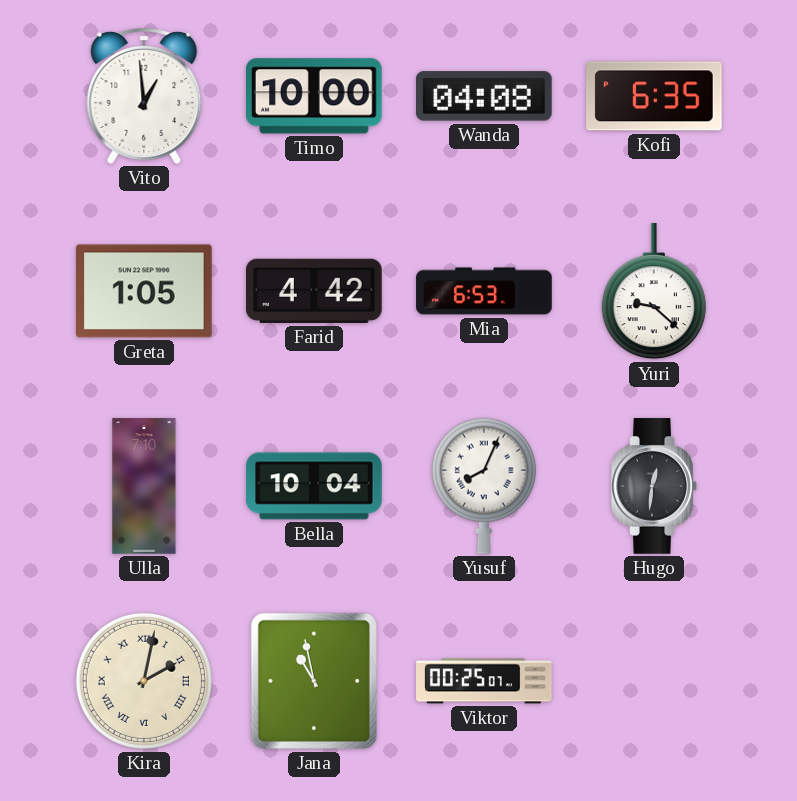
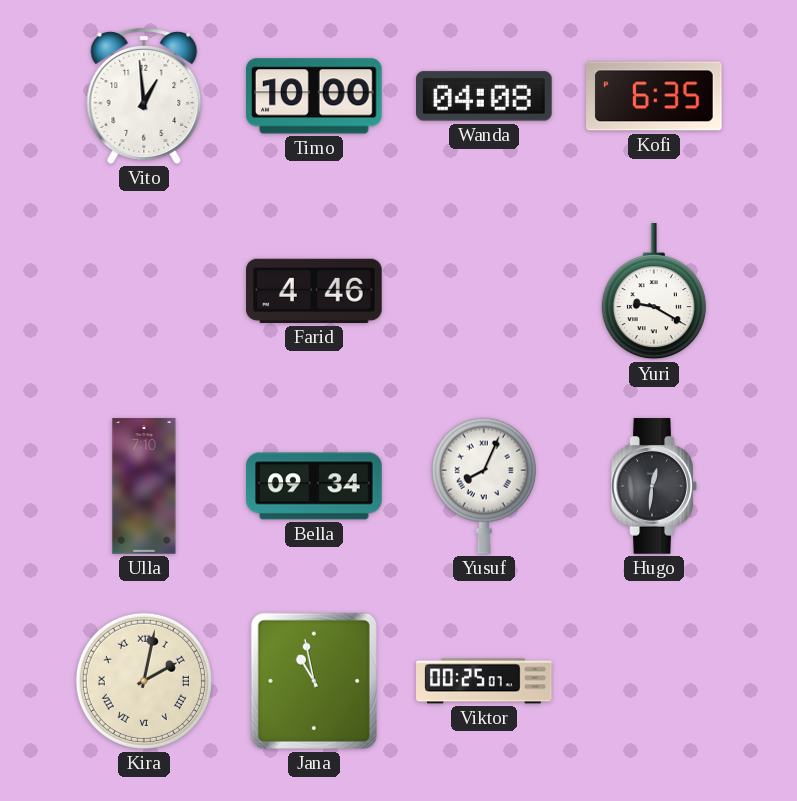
Greta: 1:05 -> none
Farid: 4:42 -> 4:46
Mia: 6:53 -> none
Yuri: 9:22 -> 9:20
Bella: 10:04 -> 09:34
